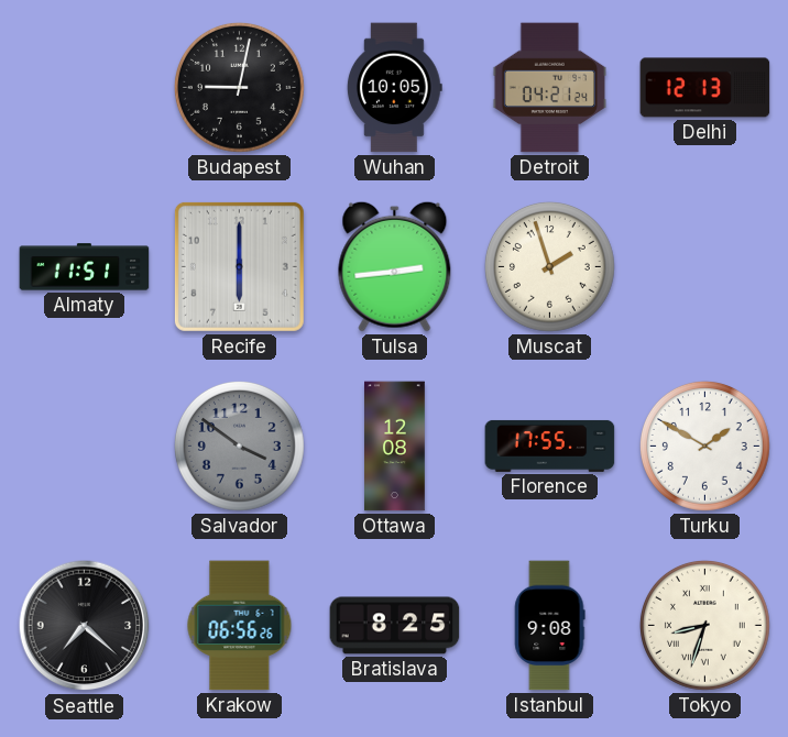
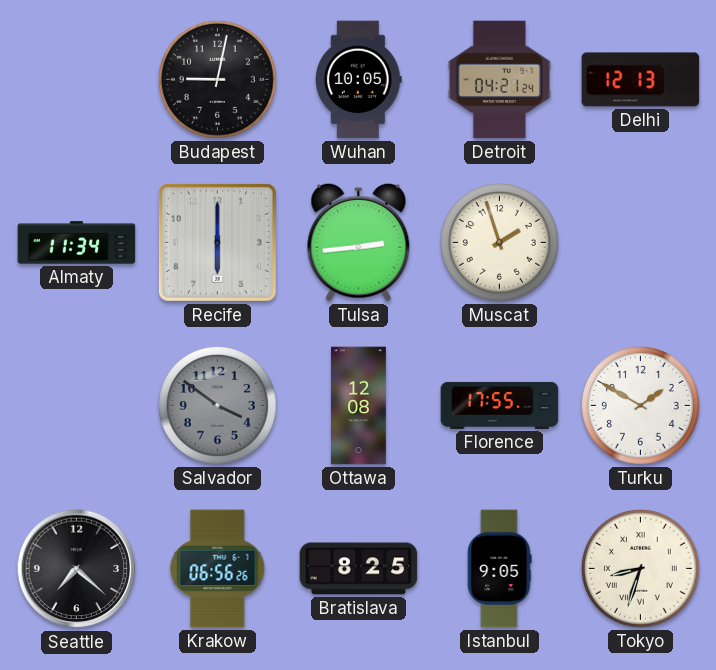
Almaty: 11:51 -> 11:34
Istanbul: 9:08 -> 9:05
